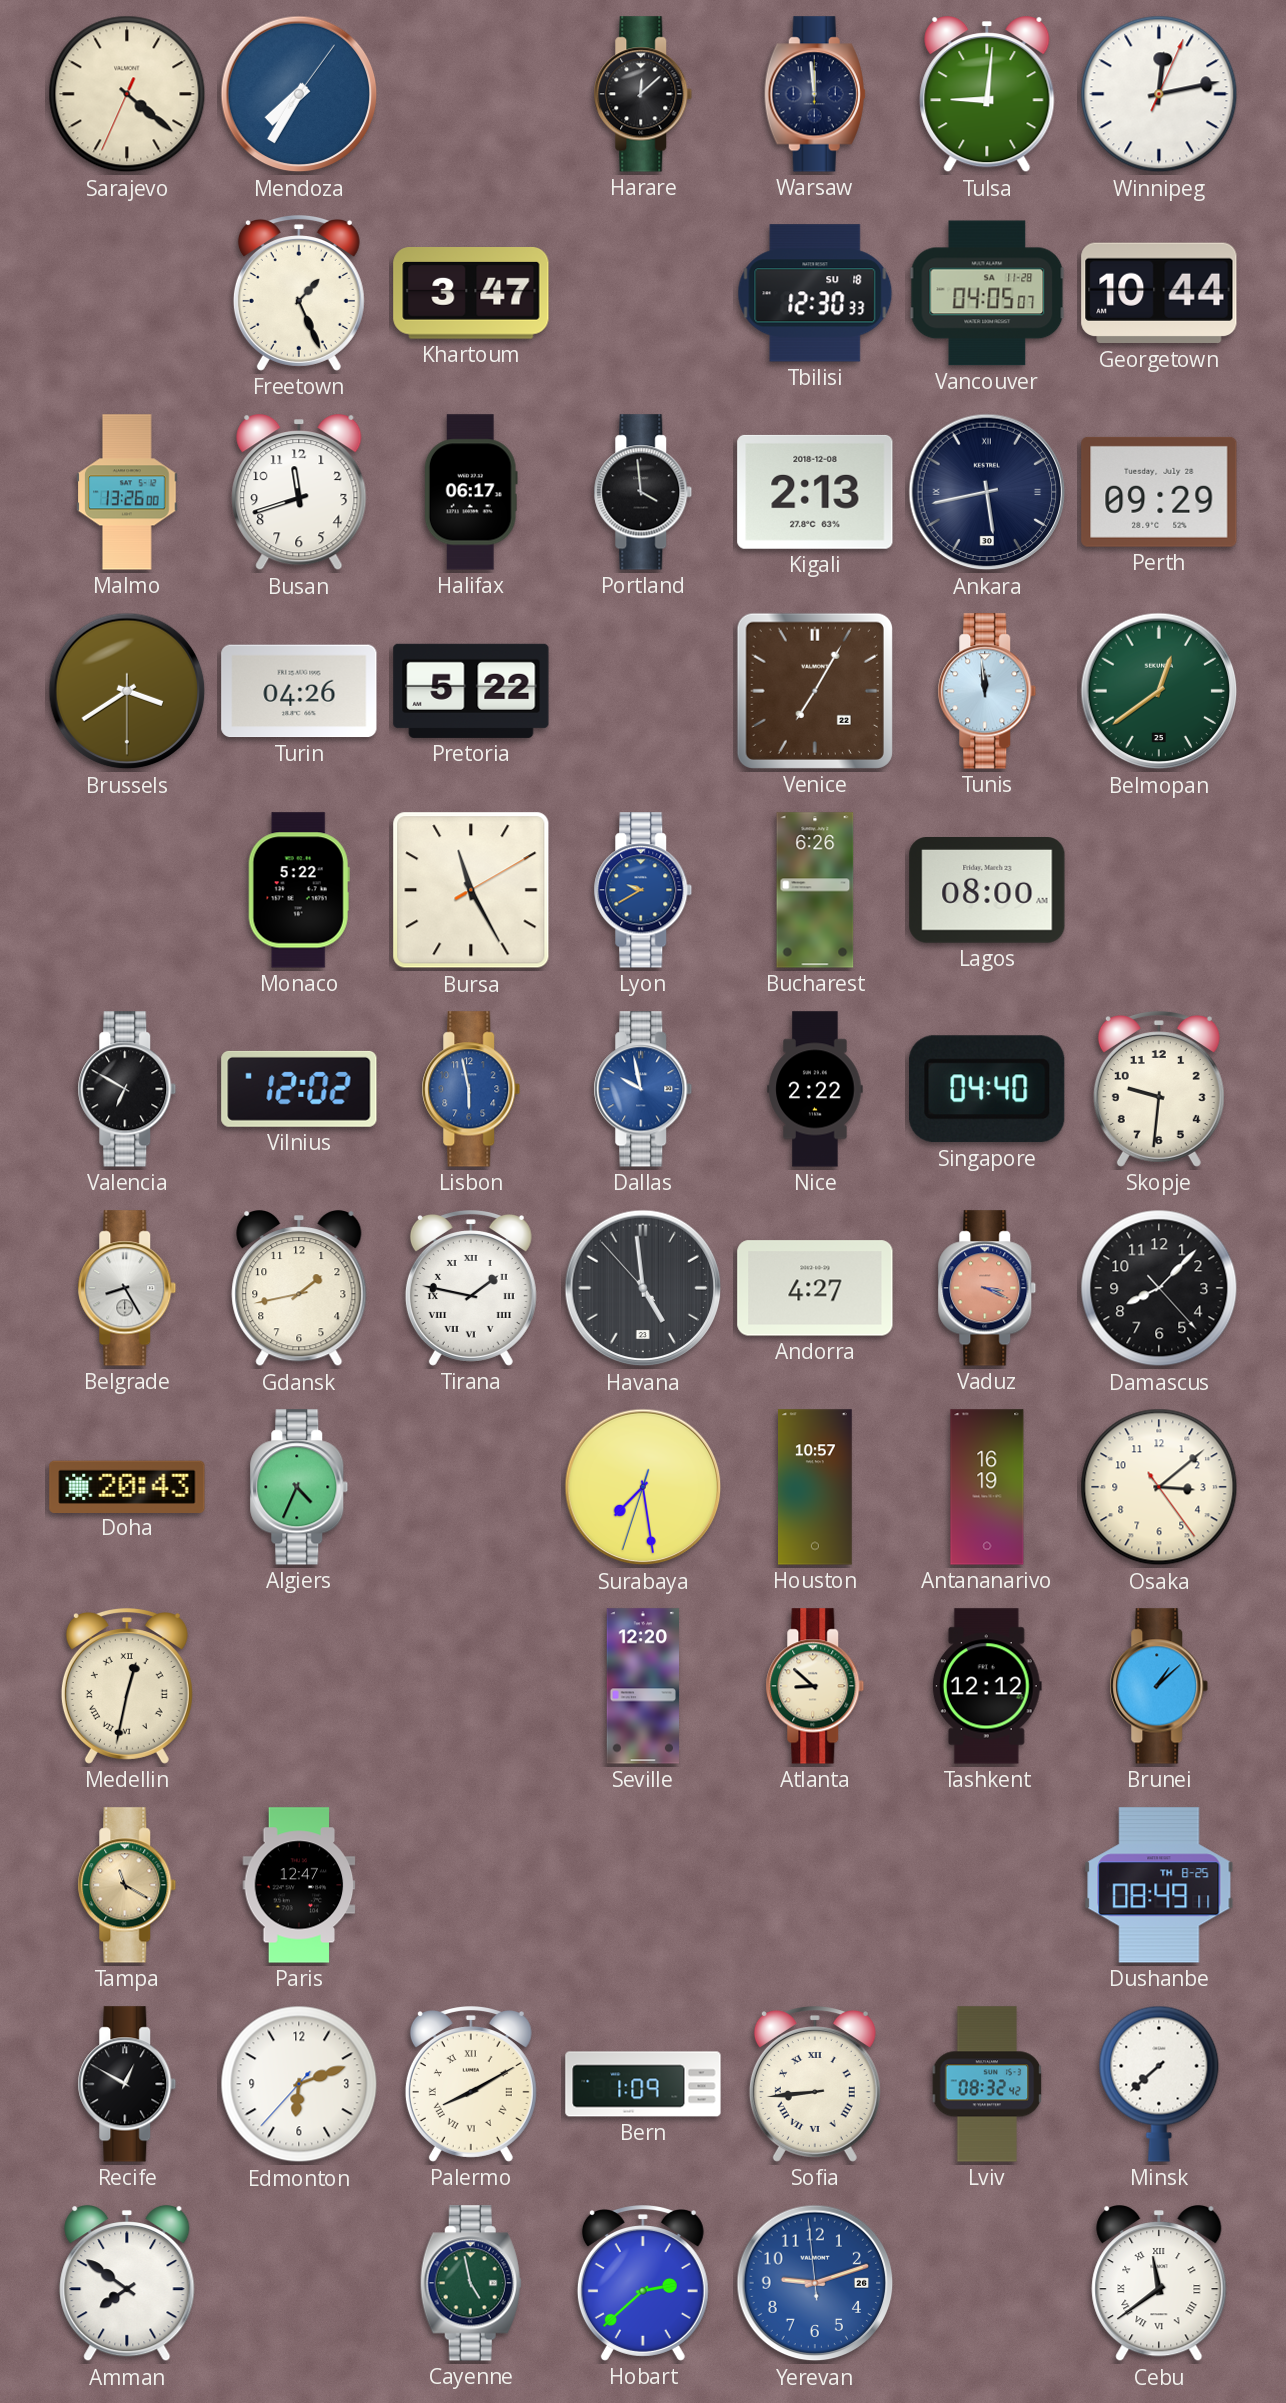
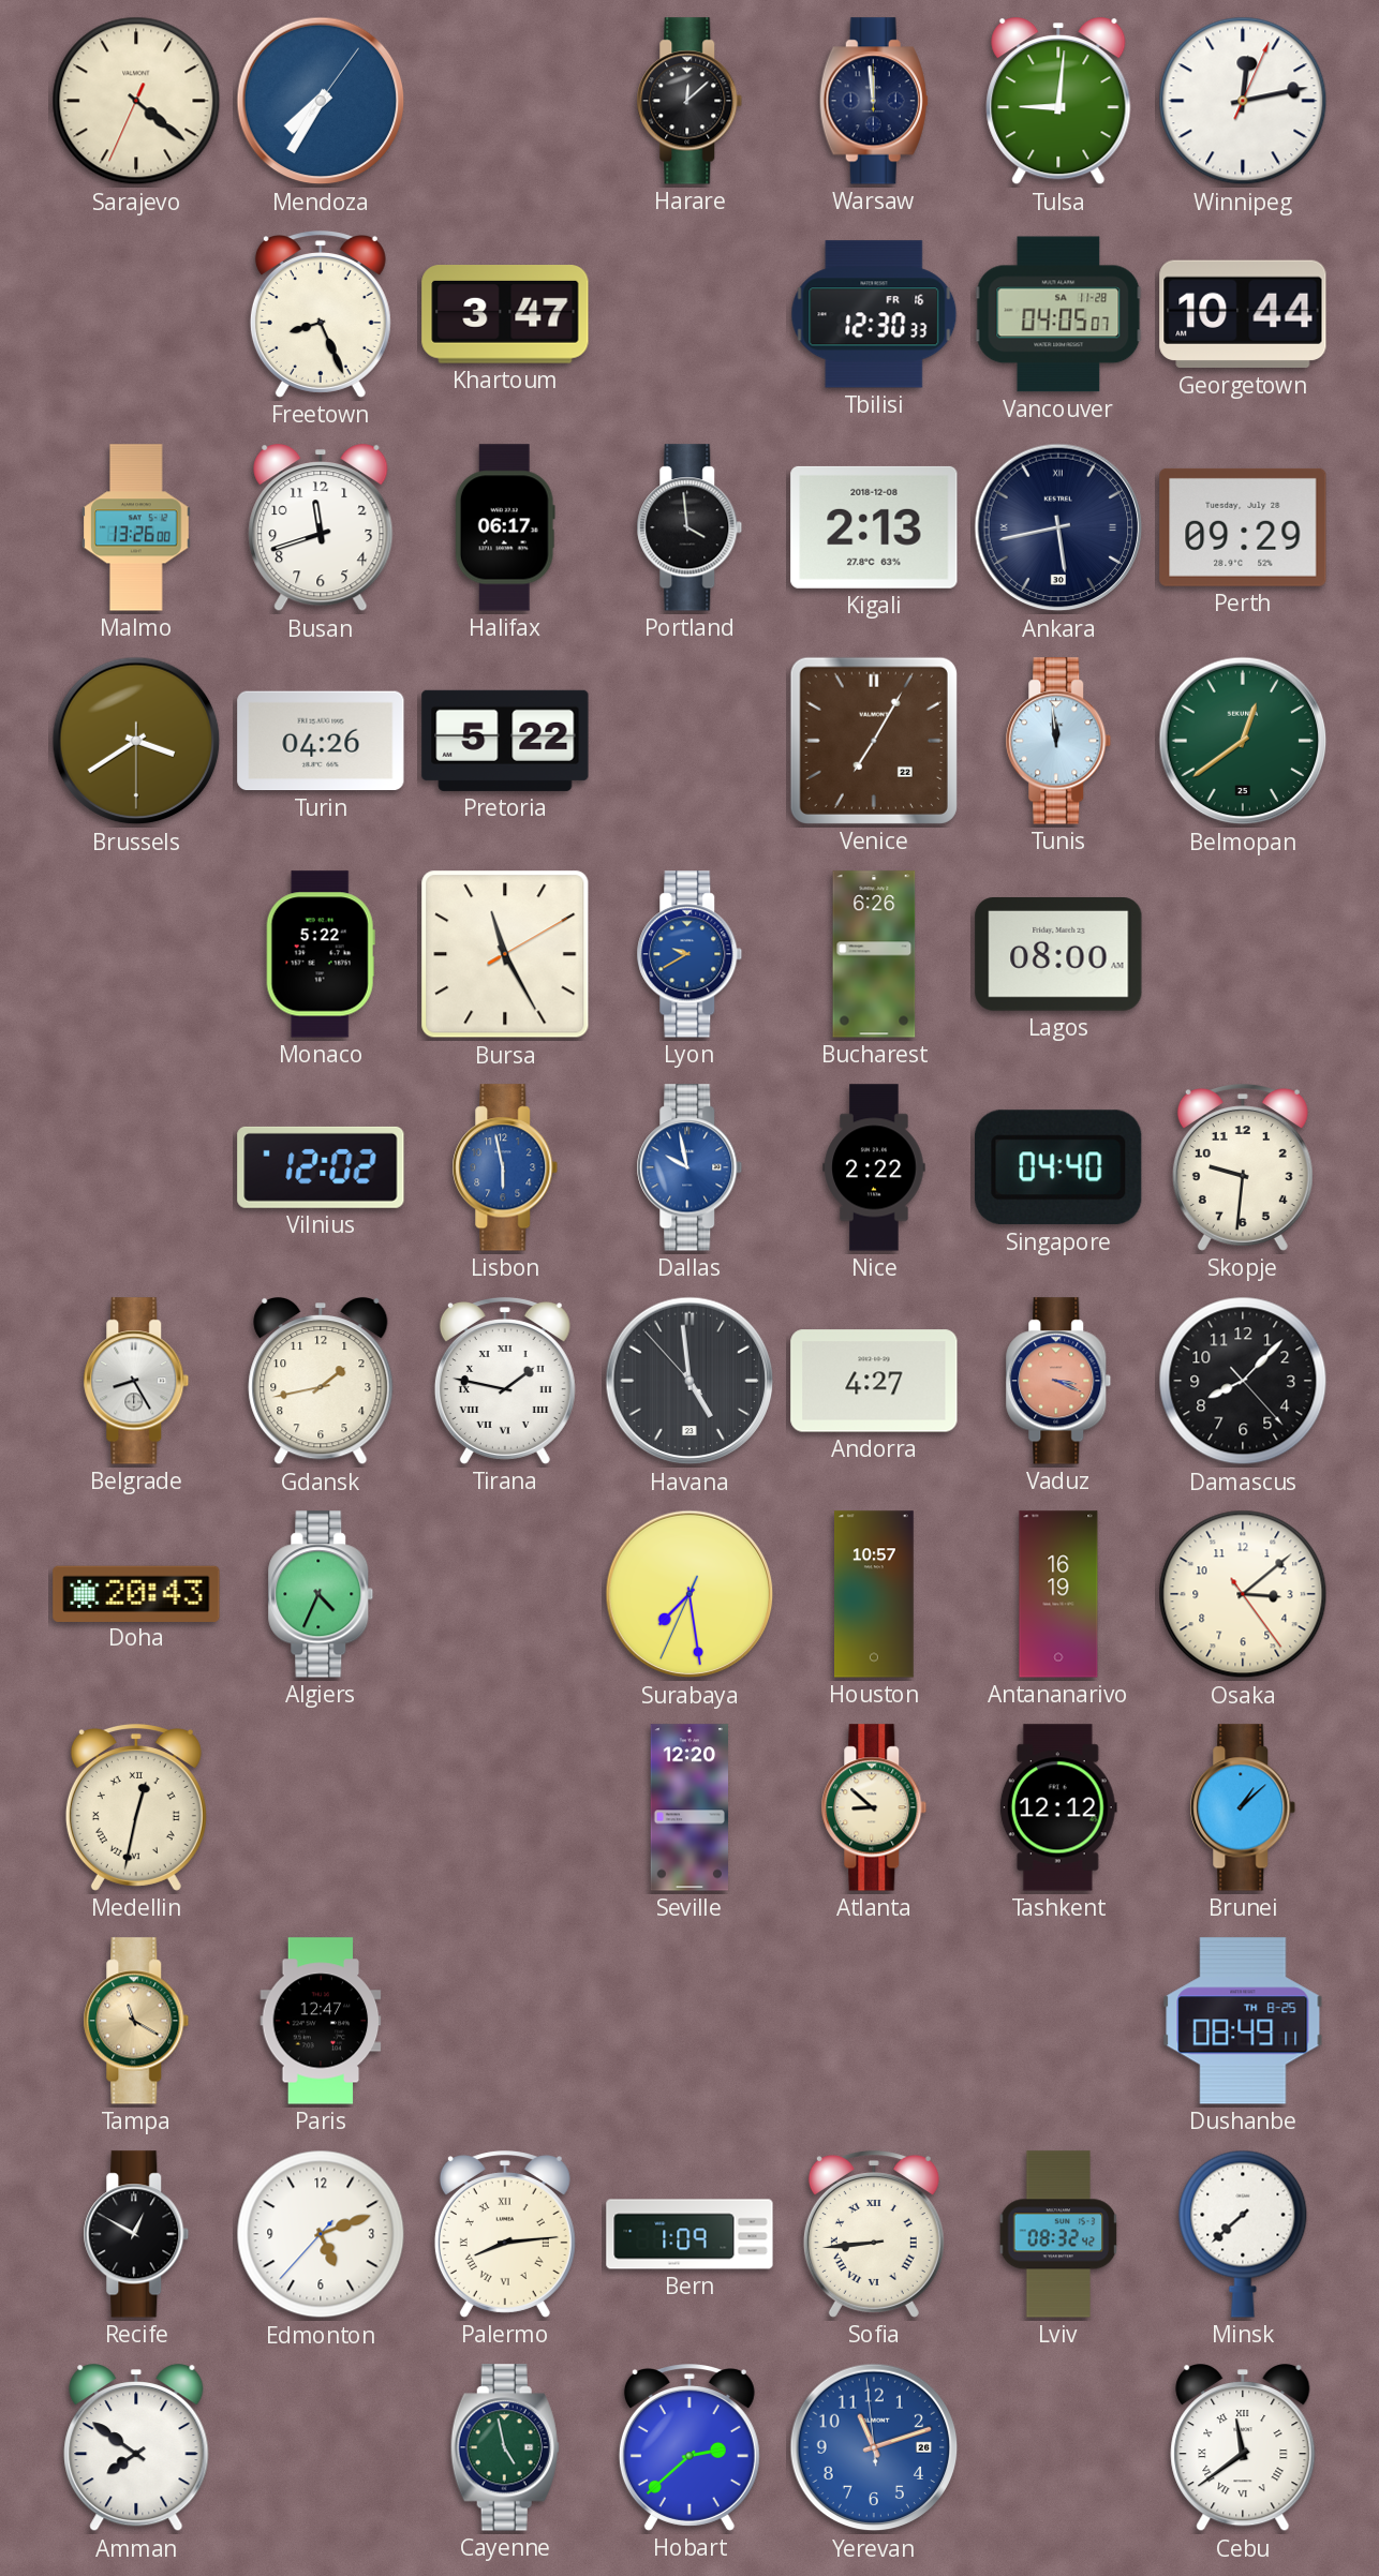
Freetown: 1:26 -> 8:26
Tbilisi date: SU 18 -> FR 16
Valencia: 6:50 -> none
Surabaya: 7:28:33 -> 7:28:34
Edmonton: 6:11 -> 5:11
Palermo: 8:10 -> 8:14
Yerevan: 9:11 -> 11:11
